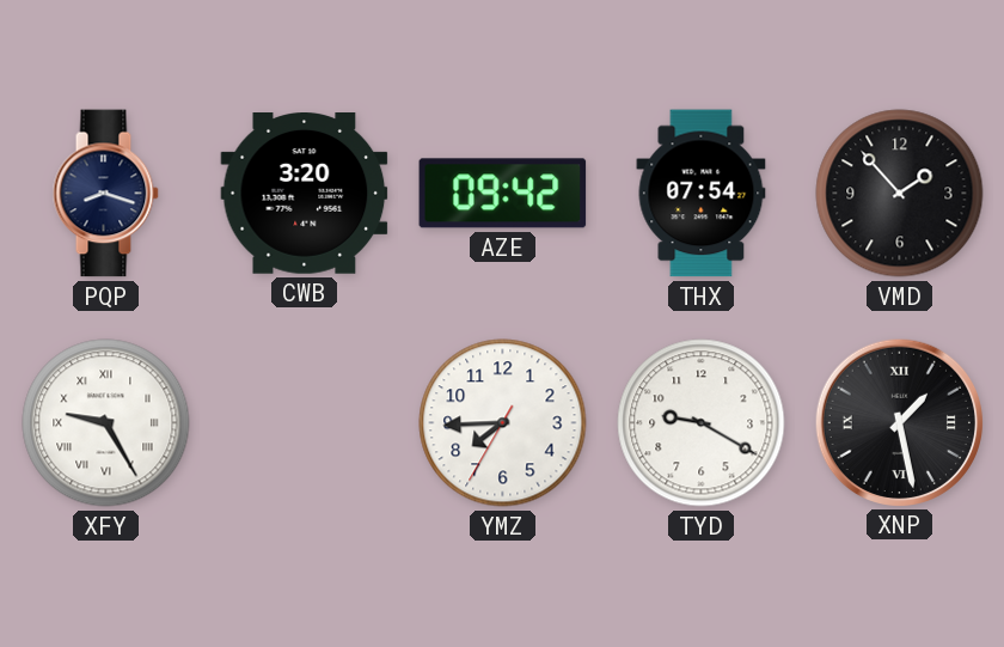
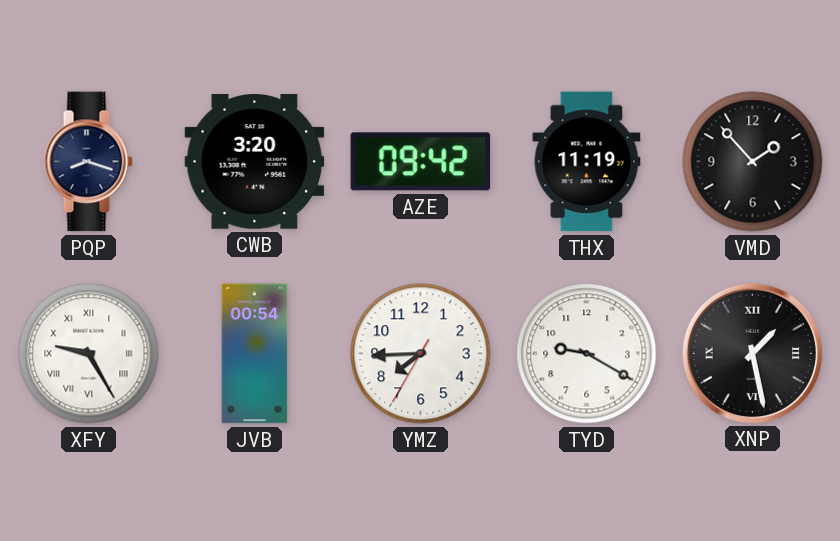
THX: 07:54 -> 11:19
JVB: none -> 00:54
